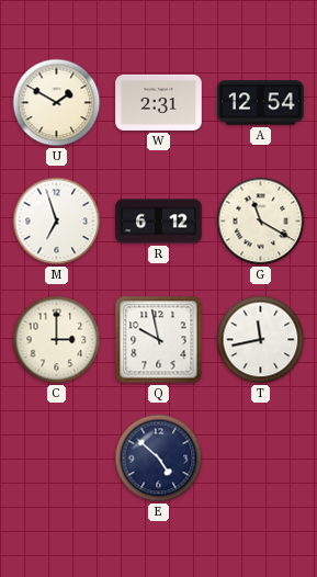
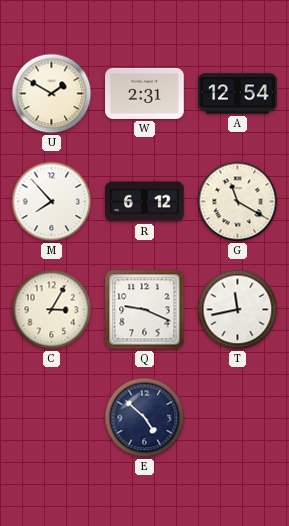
M: 6:57 -> 7:53
C: 3:00 -> 3:05
Q: 9:58 -> 9:19
